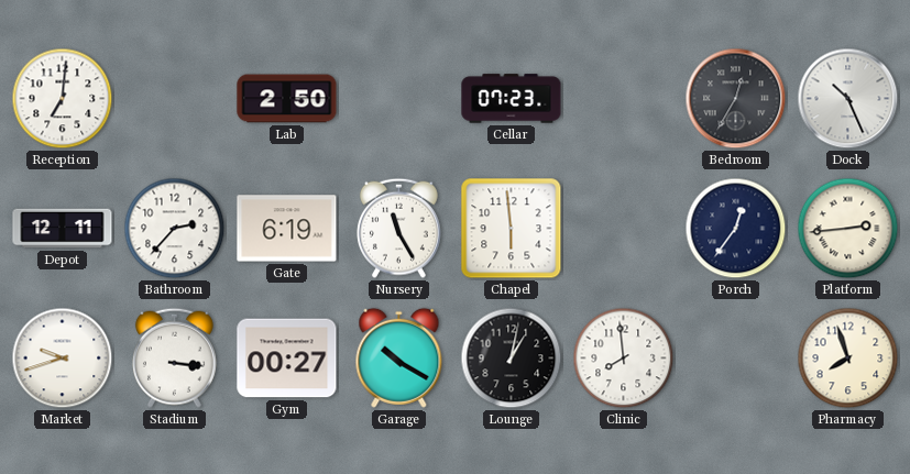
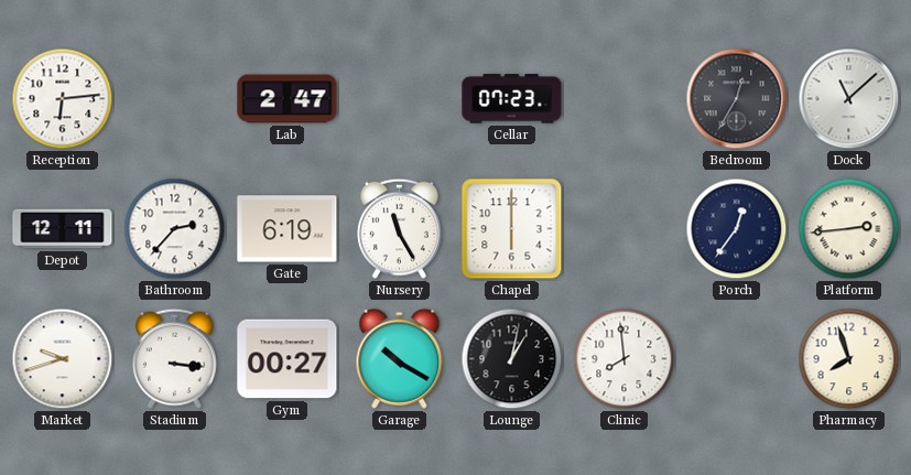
Reception: 7:01 -> 6:14
Lab: 2:50 -> 2:47
Dock: 10:26 -> 11:08
Chapel: 5:59 -> 6:00
